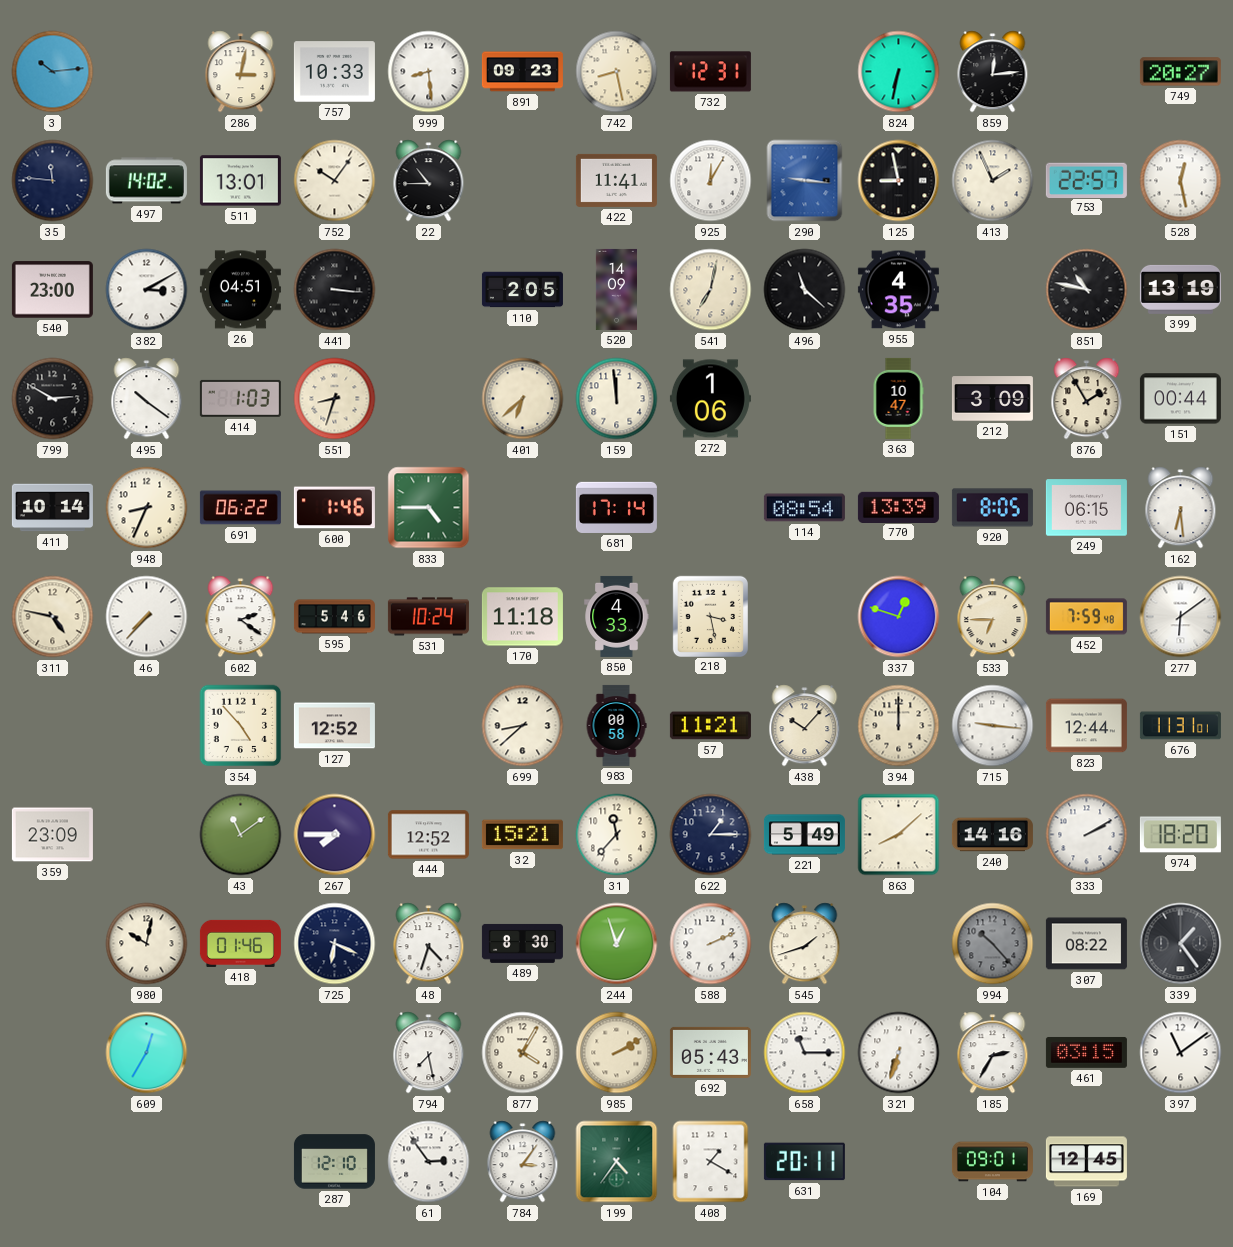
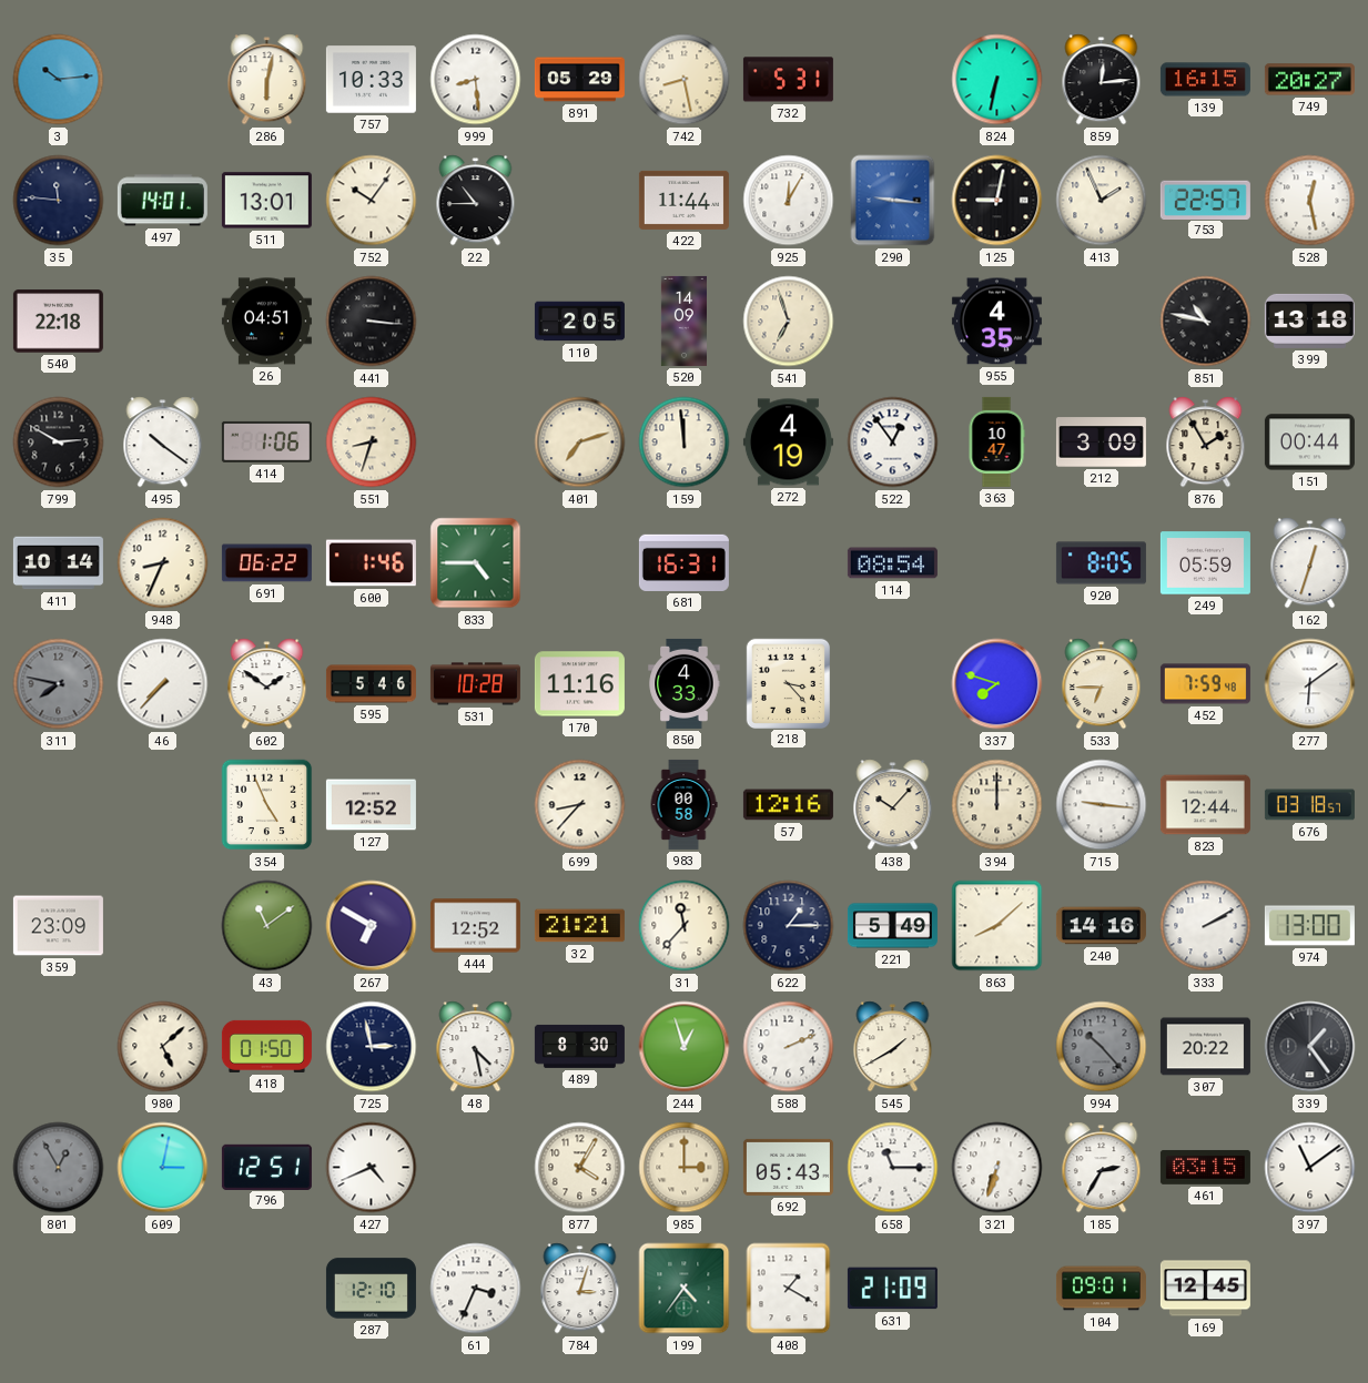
286: 3:02 -> 6:02
891: 09:23 -> 05:29
732: 12:31 -> 5:31
139: none -> 16:15
497: 14:02 -> 14:01
422: 11:41 -> 11:44
125: 8:58 -> 9:02
540: 23:00 -> 22:18
382: 3:10 -> none
541: 7:02 -> 6:57
496: 11:22 -> none
399: 13:19 -> 13:18
414: 1:03 -> 1:06
401: 6:38 -> 7:12
272: 1:06 -> 4:19
522: none -> 12:54
681: 17:14 -> 16:31
770: 13:39 -> none
249: 06:15 -> 05:59
162: 6:29 -> 12:33
311: 4:47 -> 7:47
311 dial: cream -> grey
602: 2:21 -> 1:51
531: 10:24 -> 10:28
170: 11:18 -> 11:16
218: 3:28 -> 3:23
337: 12:48 -> 7:48
354: 4:53 -> 4:56
699: 8:38 -> 8:37
57: 11:21 -> 12:16
676: 11:31 -> 03:18
267: 7:45 -> 6:50
32: 15:21 -> 21:21
974: 18:20 -> 13:00
980: 10:02 -> 5:08
418: 01:46 -> 01:50
725: 6:19 -> 2:58
48: 4:33 -> 4:28
545: 1:42 -> 1:40
307: 08:22 -> 20:22
801: none -> 12:55
609: 12:35 -> 3:02
796: none -> 12:51
427: none -> 4:41
794: 7:28 -> none
985: 2:10 -> 3:00
61: 2:54 -> 3:34
784: 3:06 -> 3:03
631: 20:11 -> 21:09
